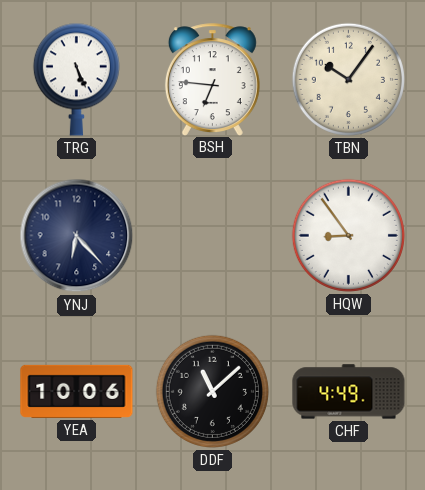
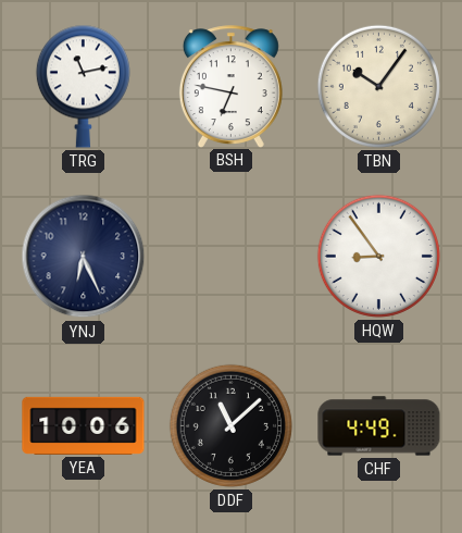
TRG: 5:26 -> 11:13
BSH: 6:46 -> 6:47
YNJ: 6:23 -> 6:26
